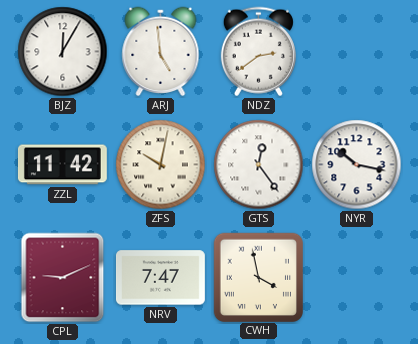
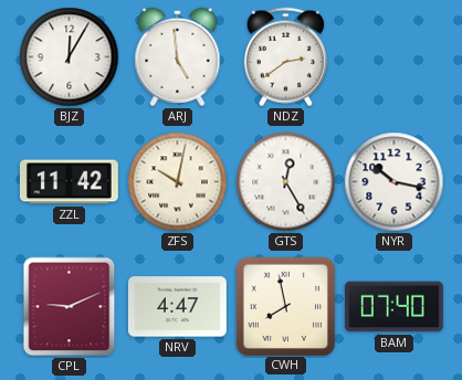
GTS: 12:24 -> 12:25
NRV: 7:47 -> 4:47
CWH: 3:58 -> 7:58
BAM: none -> 07:40
